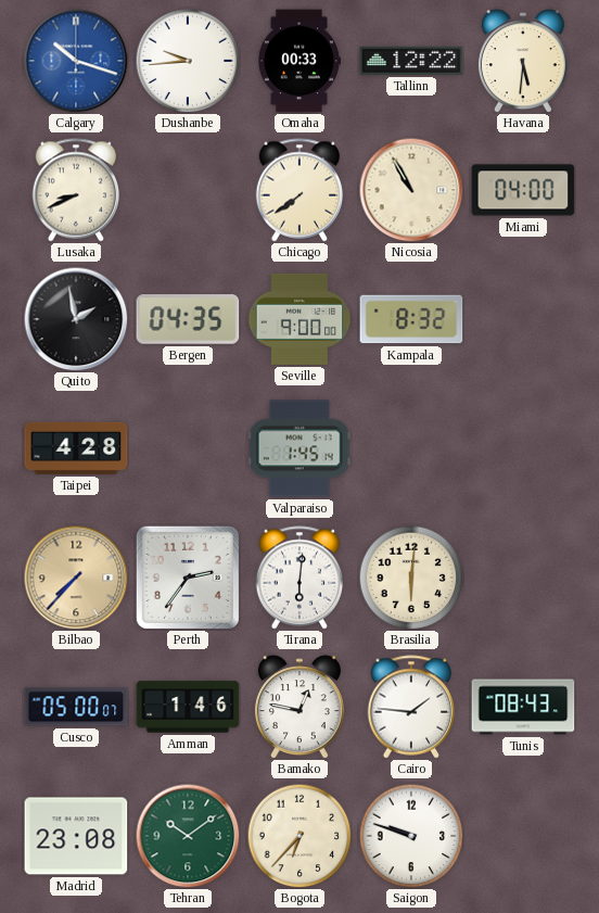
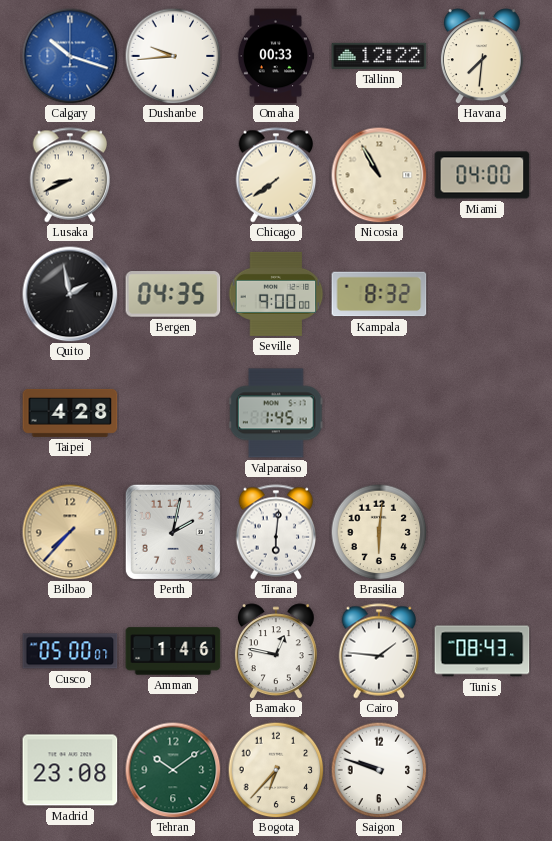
Havana: 5:31 -> 7:31
Perth: 2:36 -> 2:02
